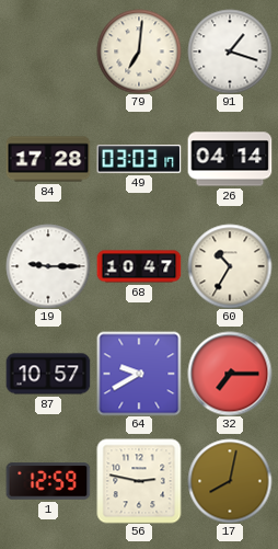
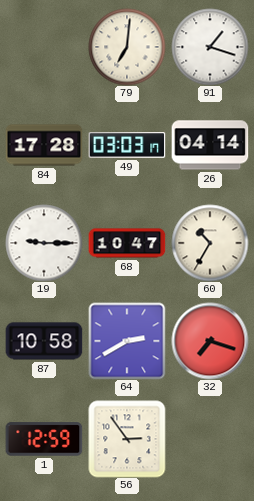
87: 10:57 -> 10:58
64: 9:40 -> 2:40
32: 7:15 -> 7:18
56: 2:47 -> 2:54
17: 8:02 -> none
